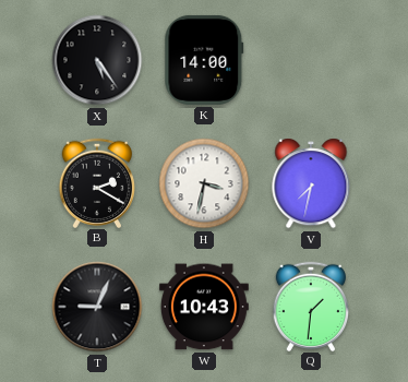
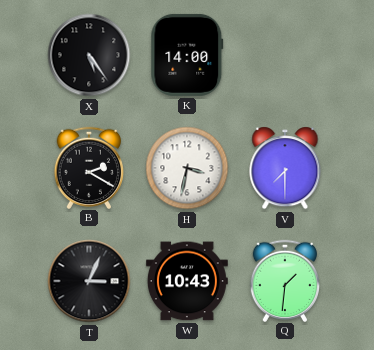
V: 7:32 -> 7:30
T: 9:04 -> 3:04
